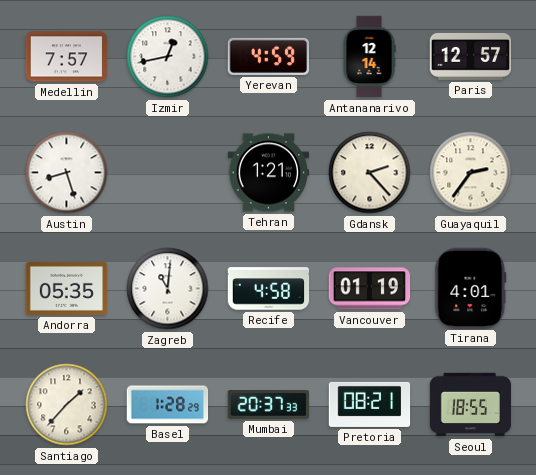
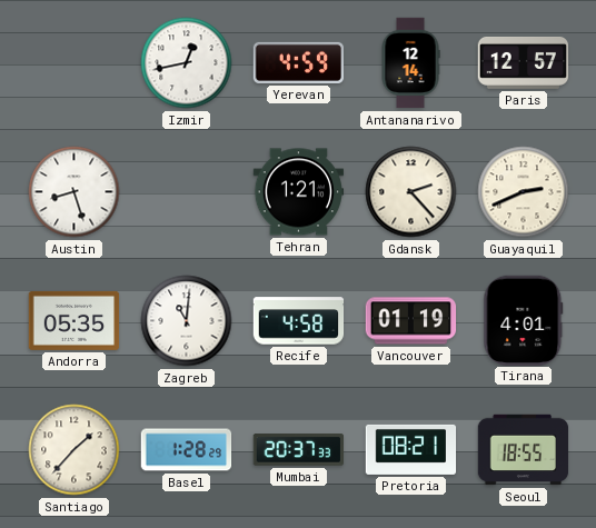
Medellin: 7:57 -> none
Guayaquil: 2:36 -> 2:41
